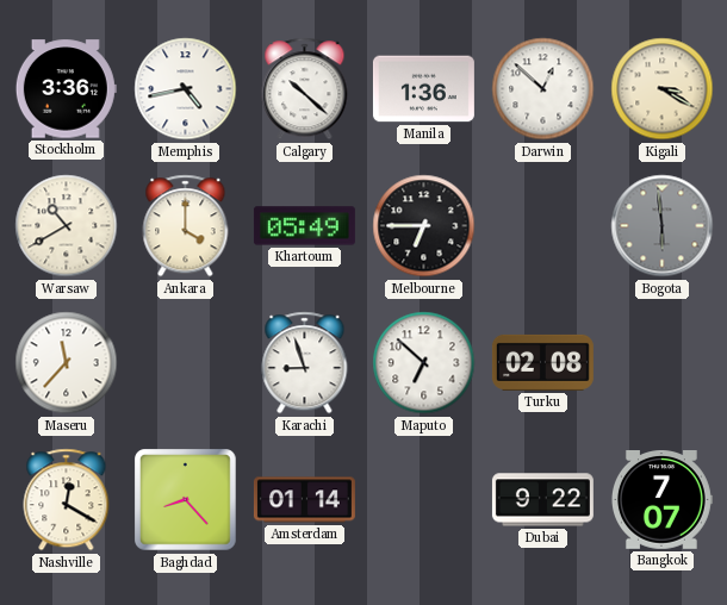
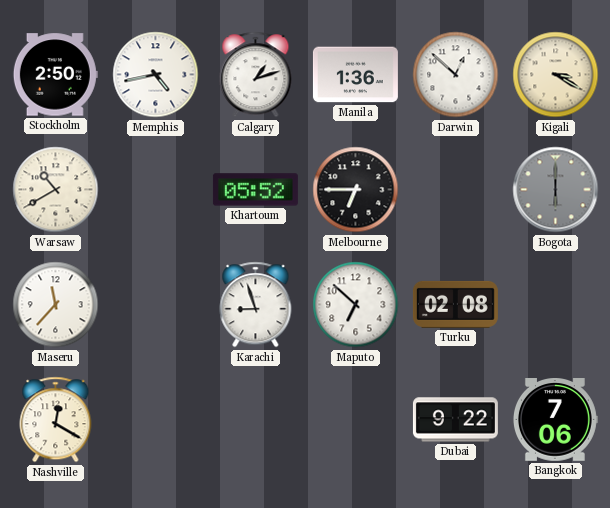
Stockholm: 3:36 -> 2:50
Calgary: 10:22 -> 1:12
Ankara: 4:00 -> none
Khartoum: 05:49 -> 05:52
Bogota: 5:59 -> 6:00
Baghdad: 8:23 -> none
Amsterdam: 01:14 -> none
Bangkok: 7:07 -> 7:06
